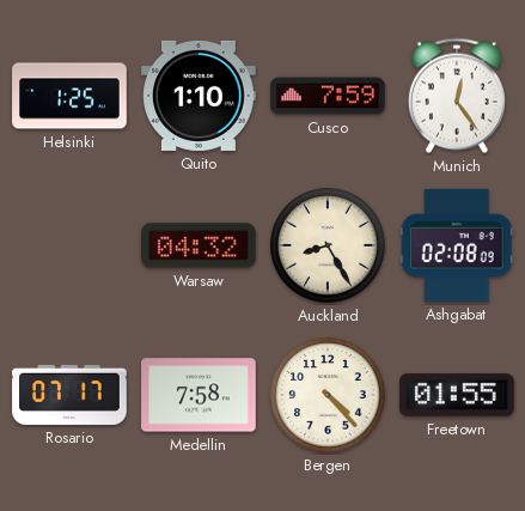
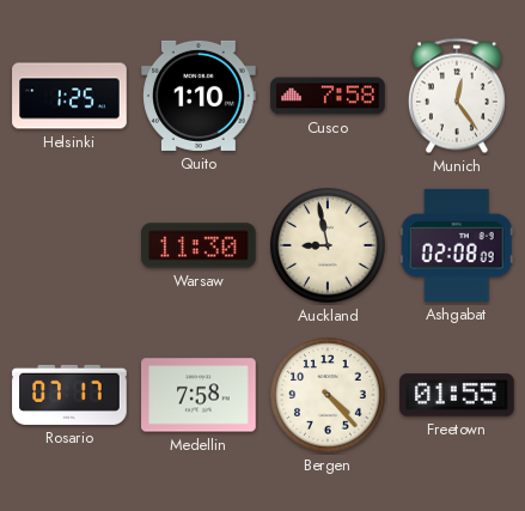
Cusco: 7:59 -> 7:58
Warsaw: 04:32 -> 11:30
Auckland: 8:25 -> 8:58
